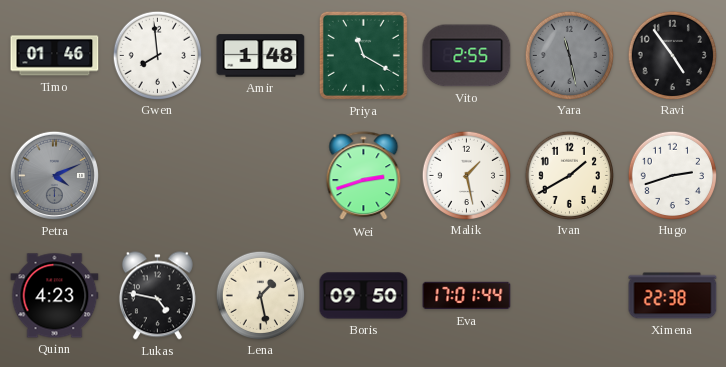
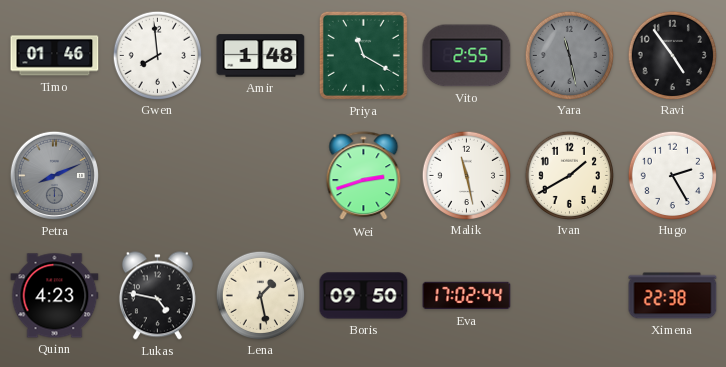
Petra: 4:11 -> 8:11
Malik: 1:28 -> 11:28
Hugo: 2:42 -> 2:25
Eva: 17:01 -> 17:02
